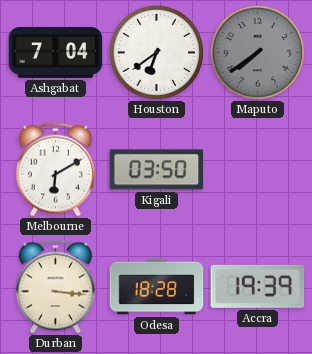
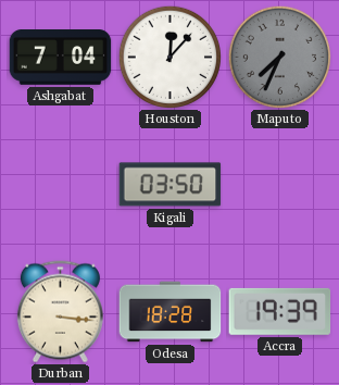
Houston: 6:39 -> 12:07
Maputo: 7:39 -> 7:34
Melbourne: 6:10 -> none
